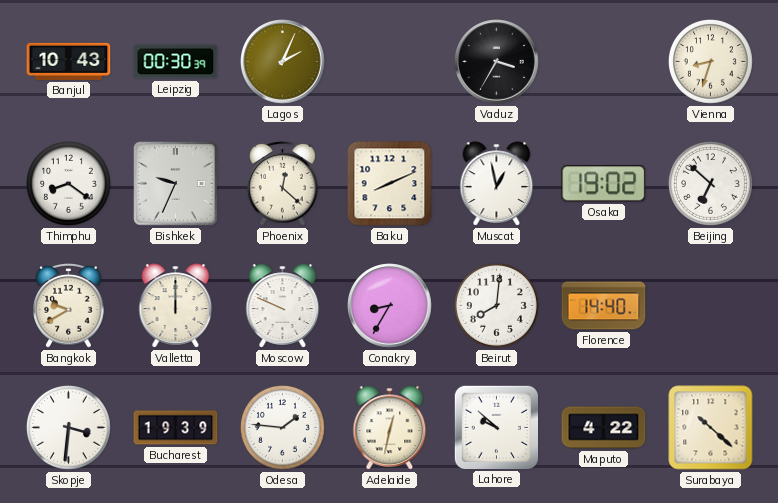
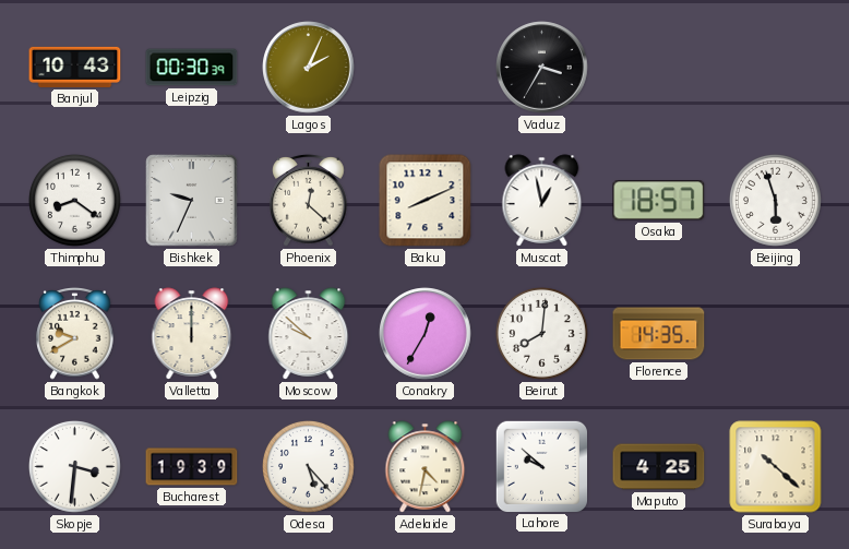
Vienna: 8:33 -> none
Osaka: 19:02 -> 18:57
Beijing: 6:52 -> 5:57
Moscow: 9:49 -> 9:52
Conakry: 8:35 -> 12:35
Florence: 14:40 -> 14:35
Odesa: 1:46 -> 5:23
Adelaide: 12:32 -> 4:32
Maputo: 4:22 -> 4:25
